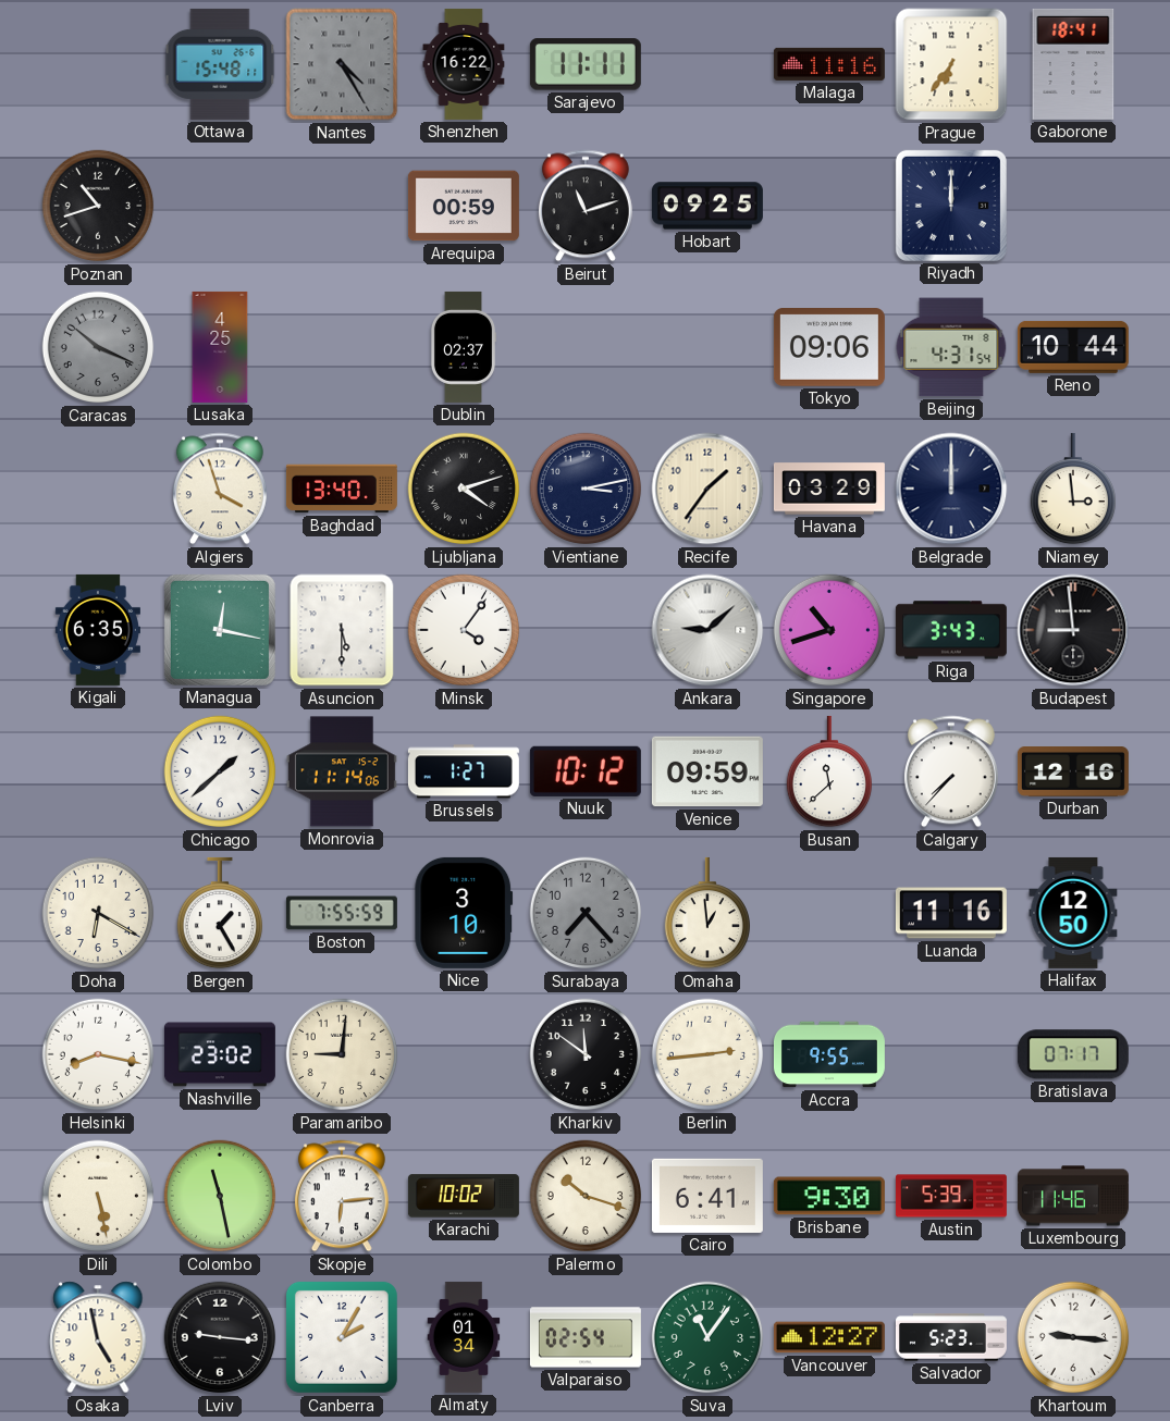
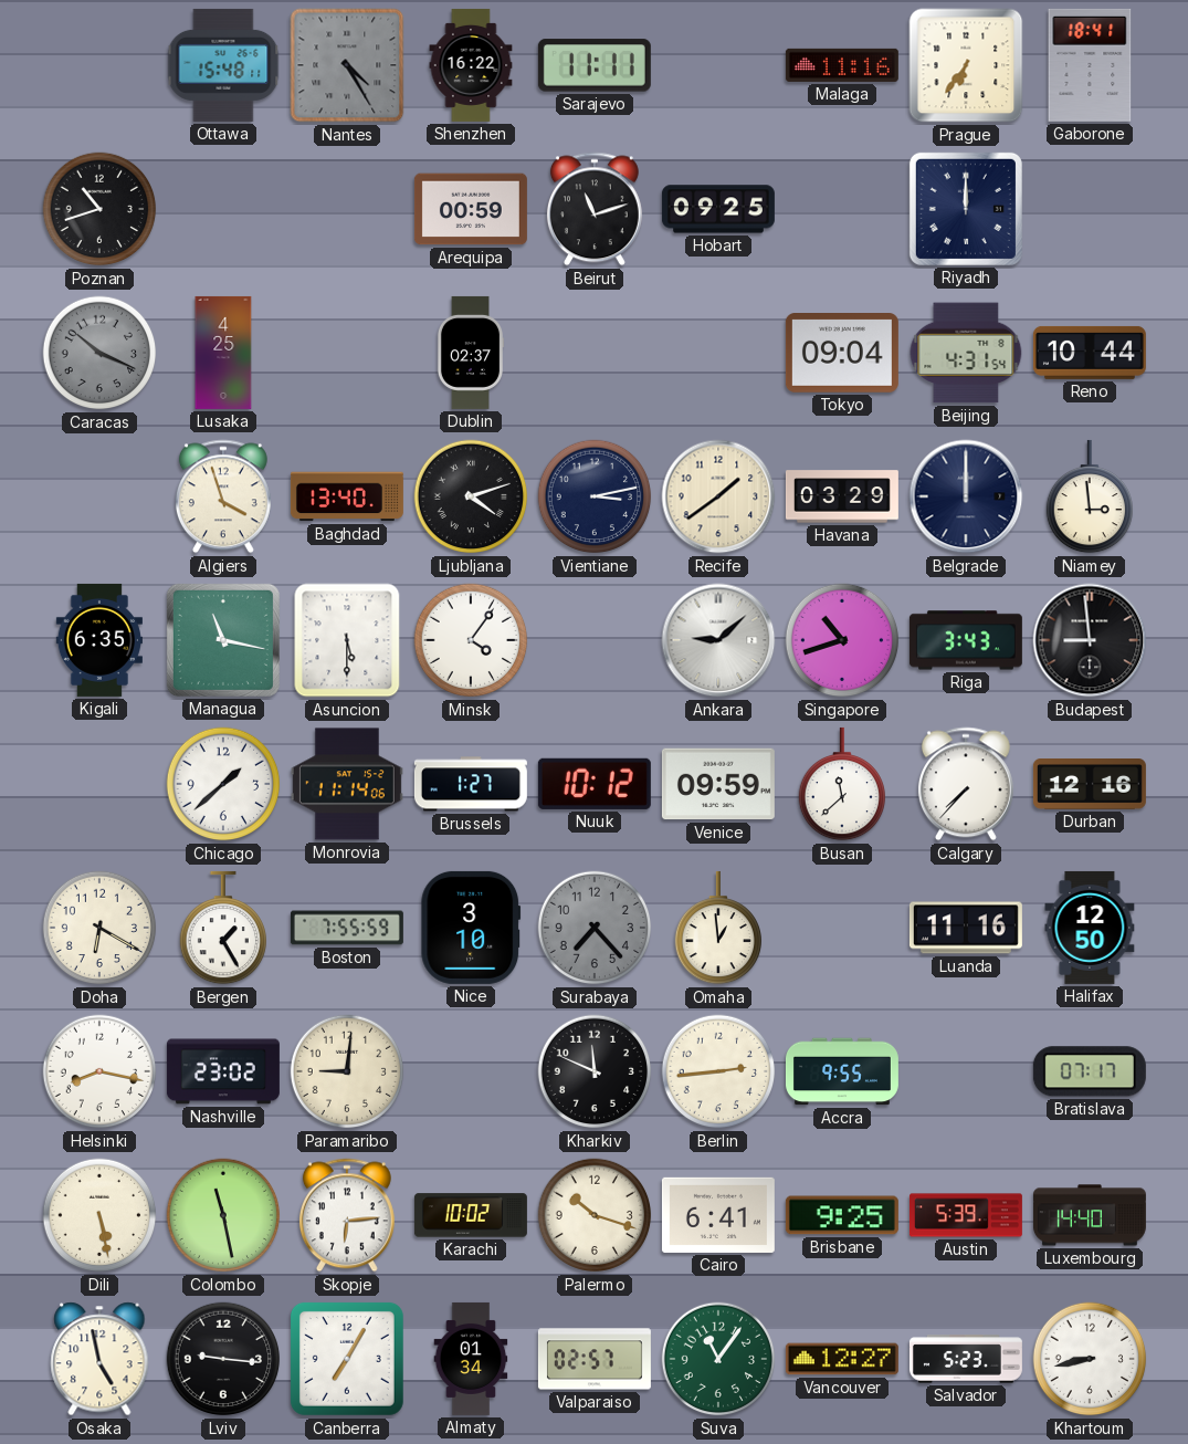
Tokyo: 09:06 -> 09:04
Recife: 1:36 -> 1:39
Managua: 12:17 -> 11:17
Kharkiv: 11:51 -> 11:49
Brisbane: 9:30 -> 9:25
Luxembourg: 11:46 -> 14:40
Canberra: 2:05 -> 7:05
Valparaiso: 02:54 -> 02:57
Khartoum: 9:16 -> 8:43
